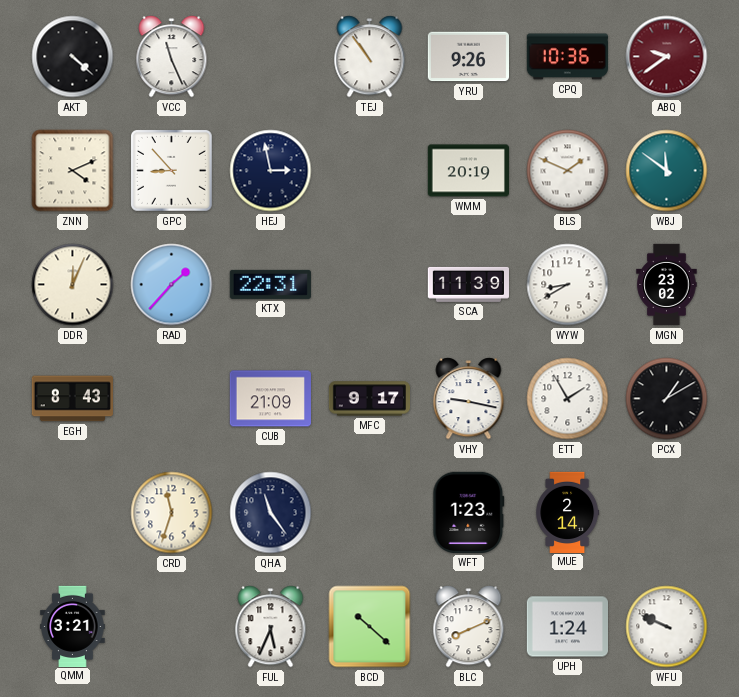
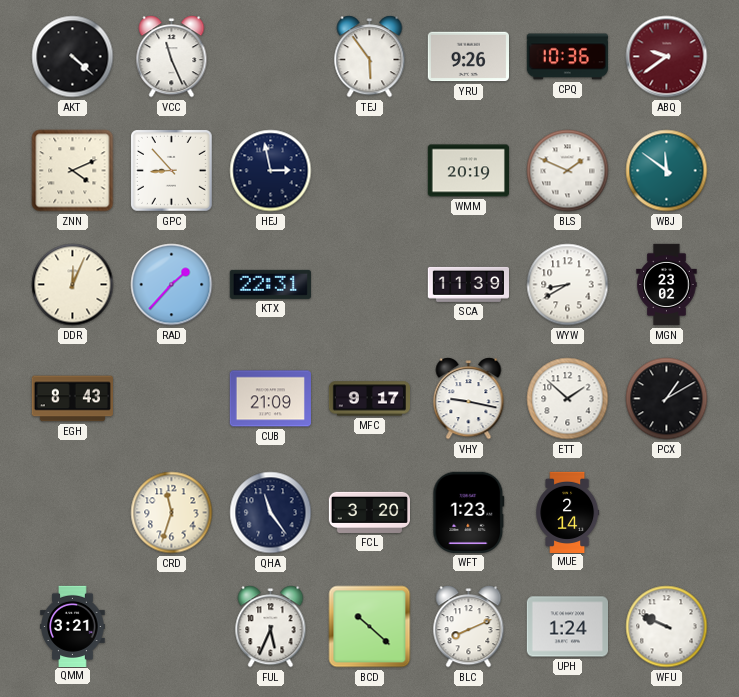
TEJ: 10:54 -> 5:54
ETT: 1:55 -> 1:52
FCL: none -> 3:20
